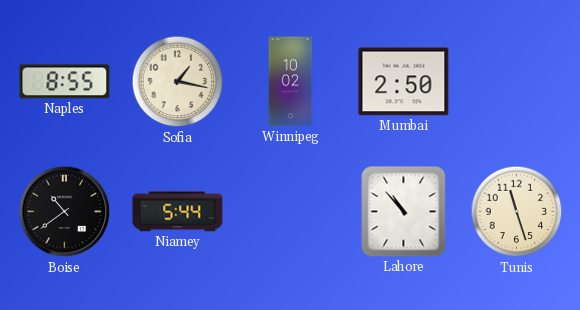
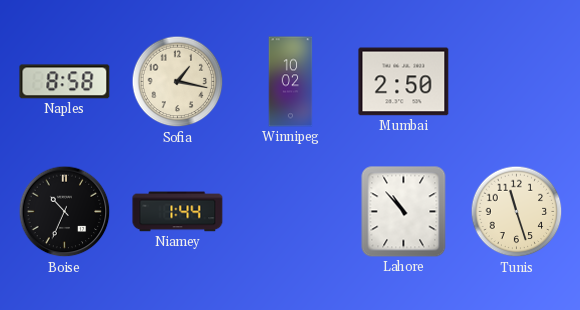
Naples: 8:55 -> 8:58
Boise: 10:39 -> 10:34
Niamey: 5:44 -> 1:44
